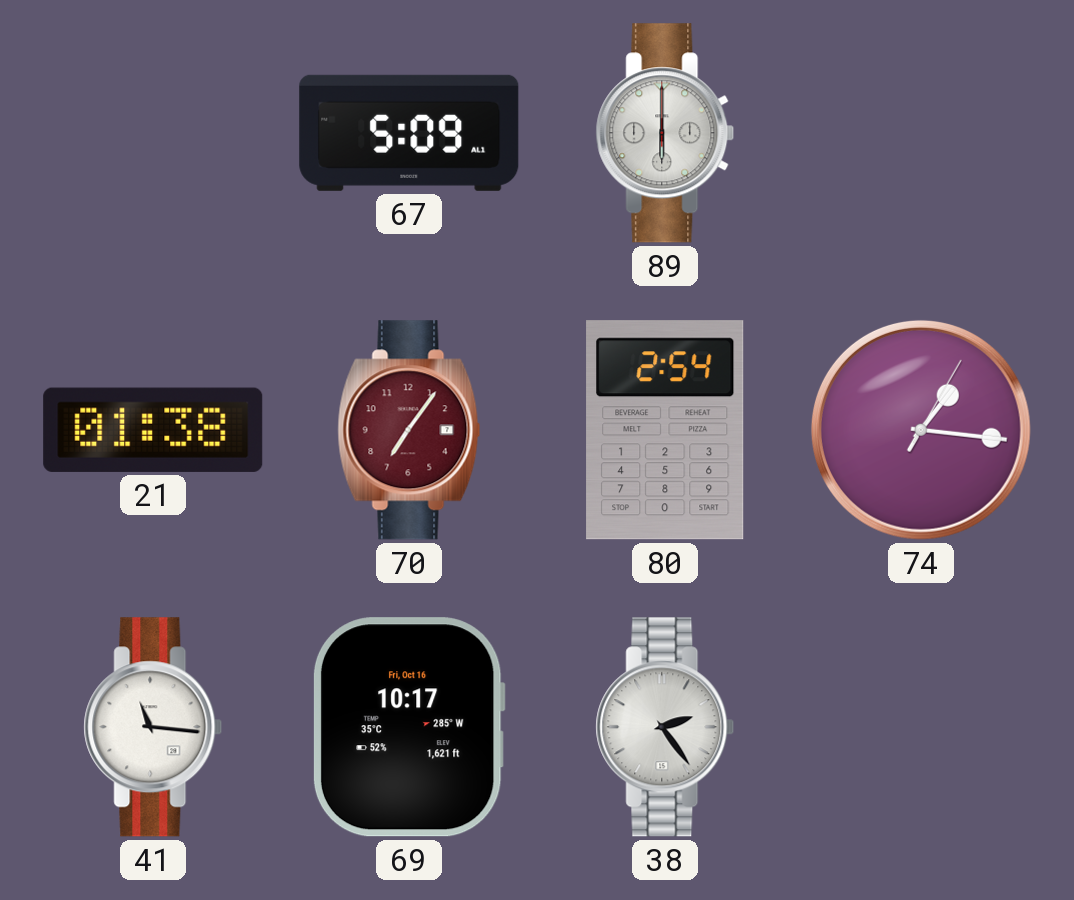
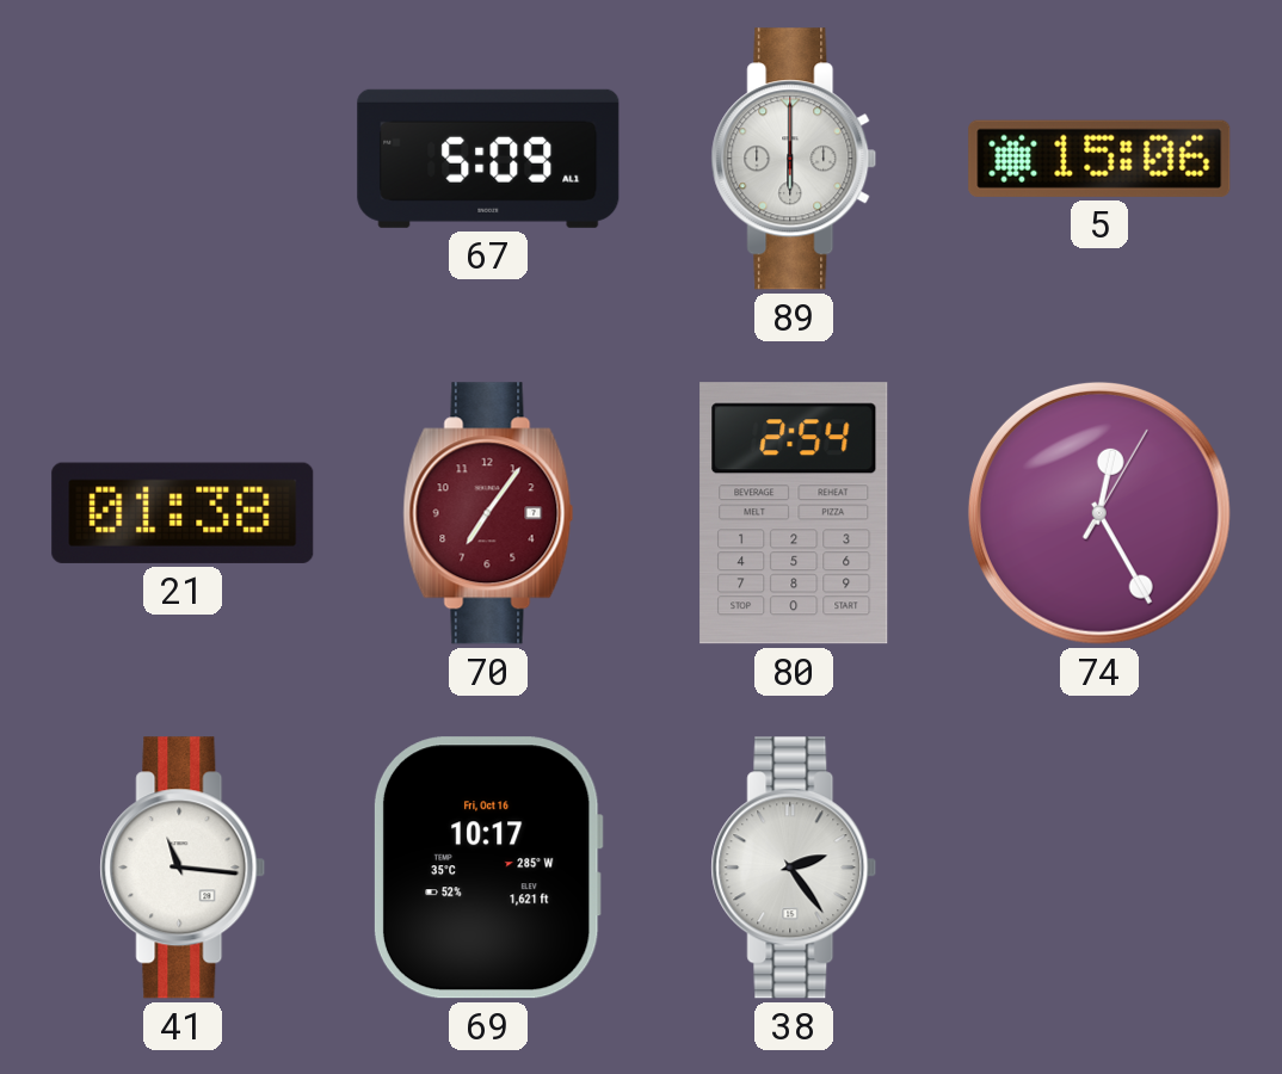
5: none -> 15:06
74: 1:16 -> 12:25
